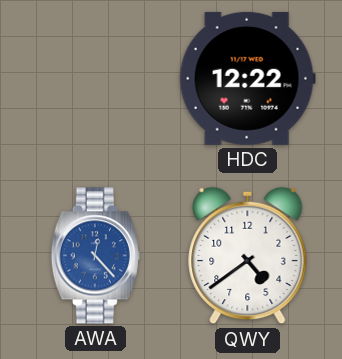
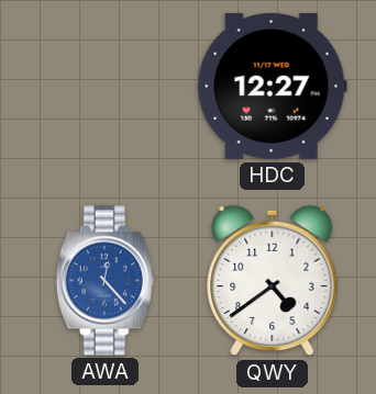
HDC: 12:22 -> 12:27
